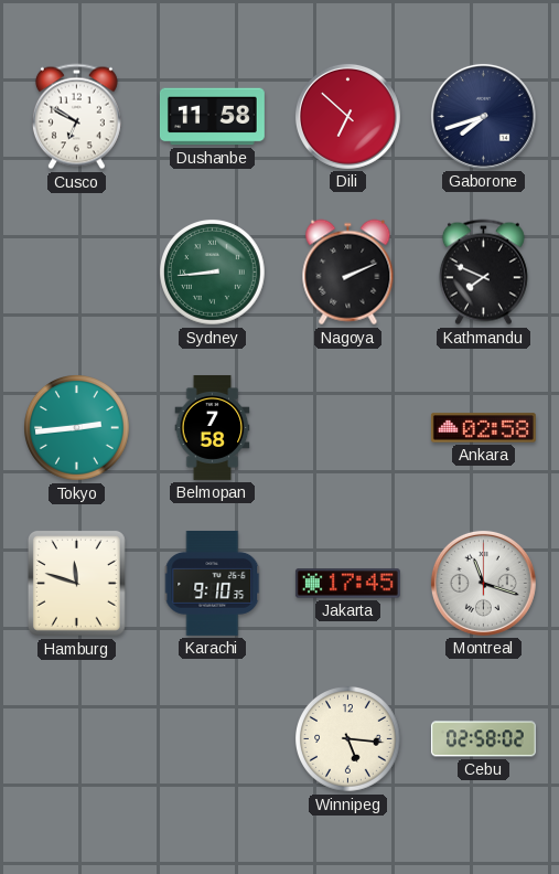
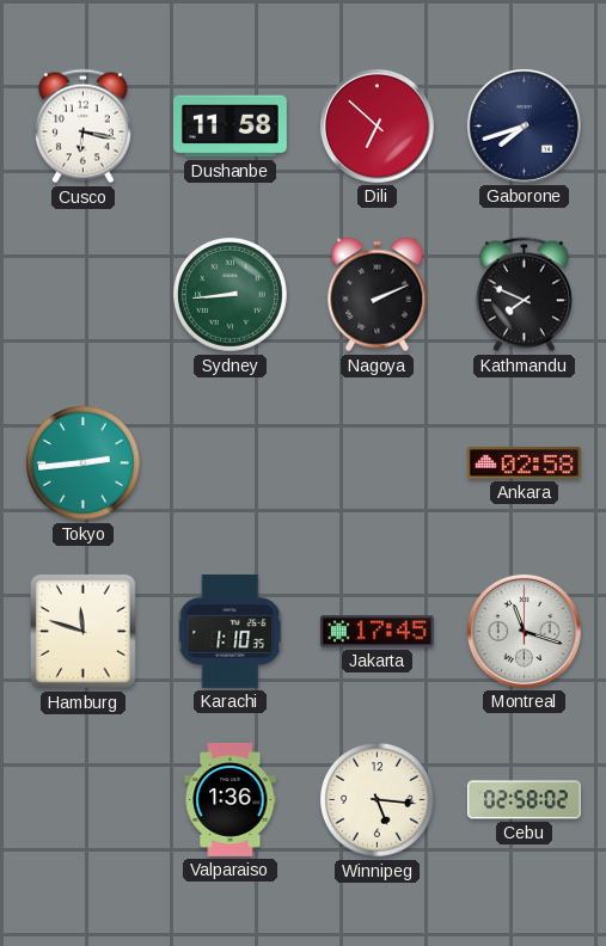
Cusco: 6:50 -> 6:17
Belmopan: 7:58 -> none
Karachi: 9:10 -> 1:10
Valparaiso: none -> 1:36
